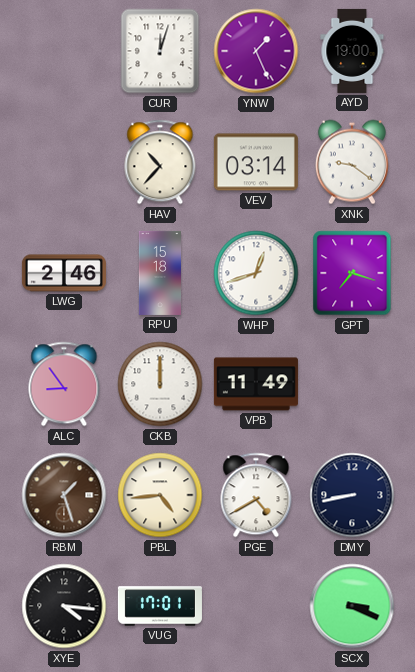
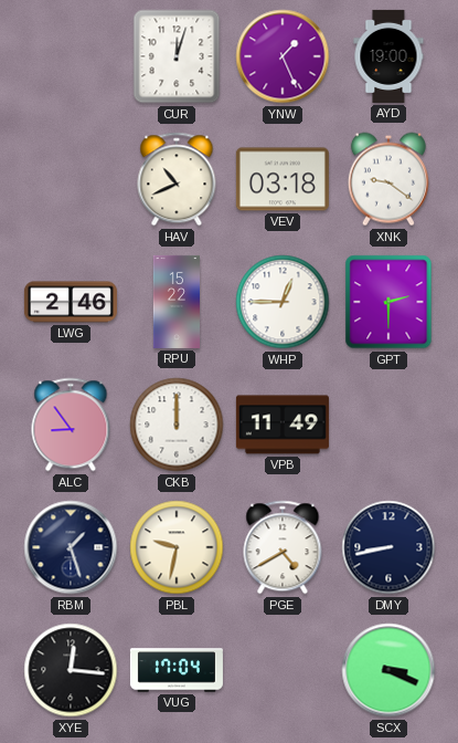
HAV: 10:37 -> 10:41
VEV: 03:14 -> 03:18
RPU: 15:18 -> 15:22
WHP: 12:42 -> 12:45
GPT: 7:18 -> 2:30
RBM dial: brown -> navy
PBL: 4:44 -> 9:32
XYE: 4:16 -> 12:16
VUG: 17:01 -> 17:04
